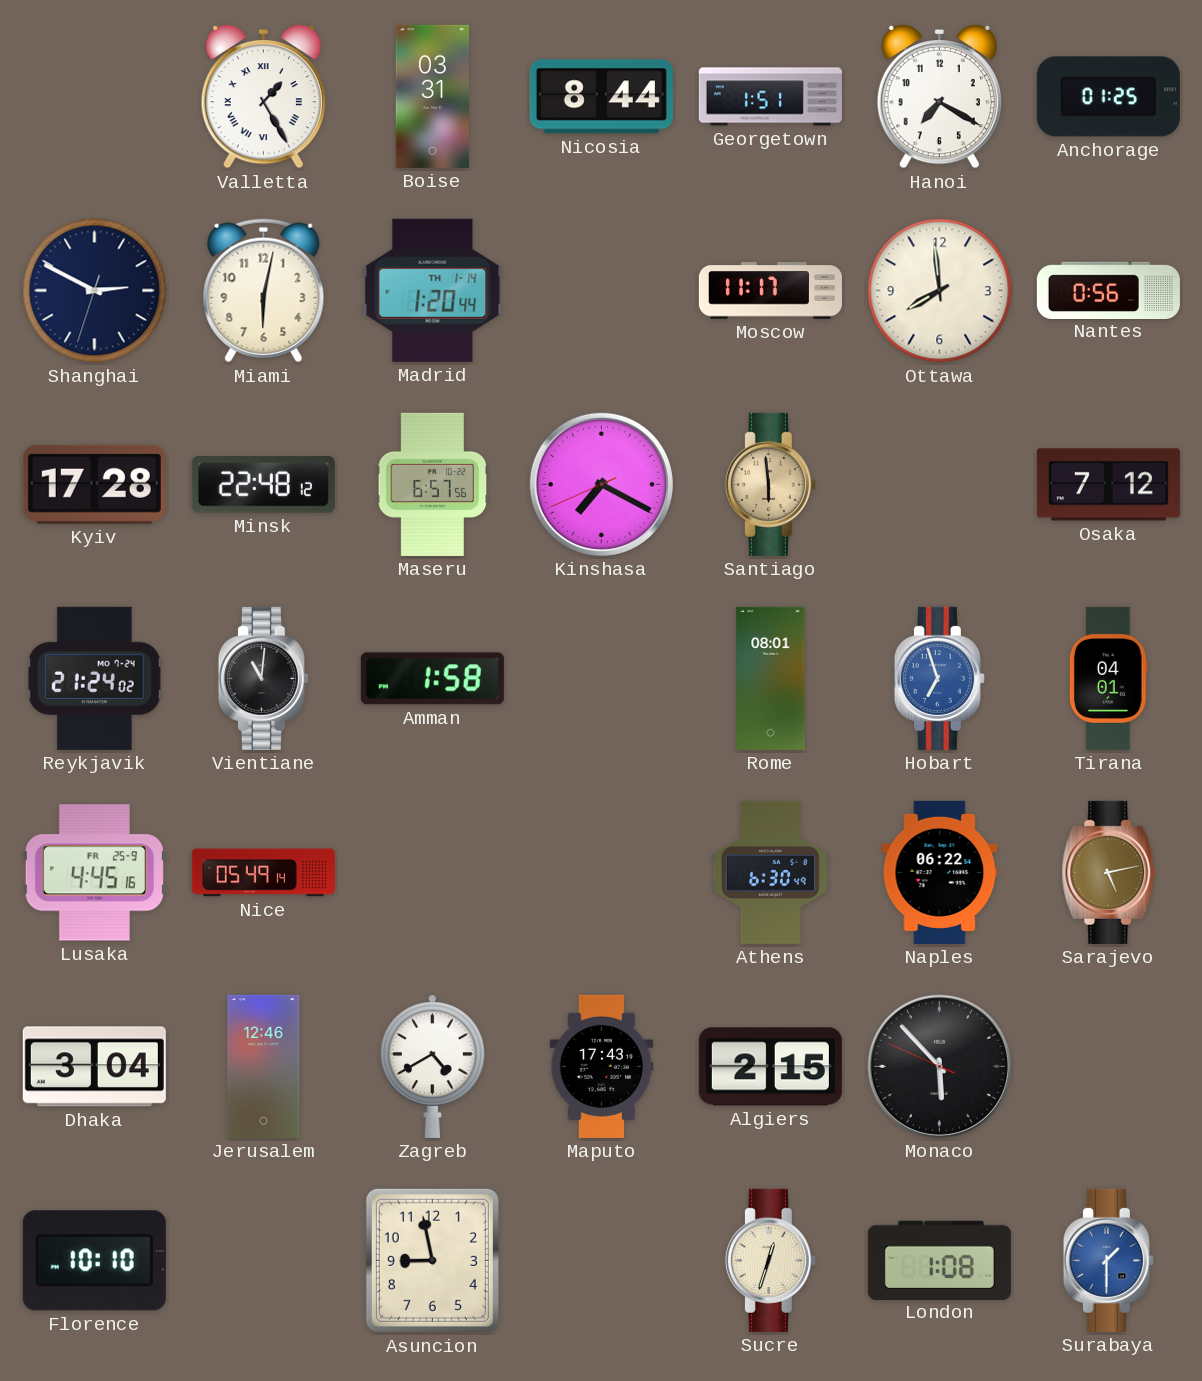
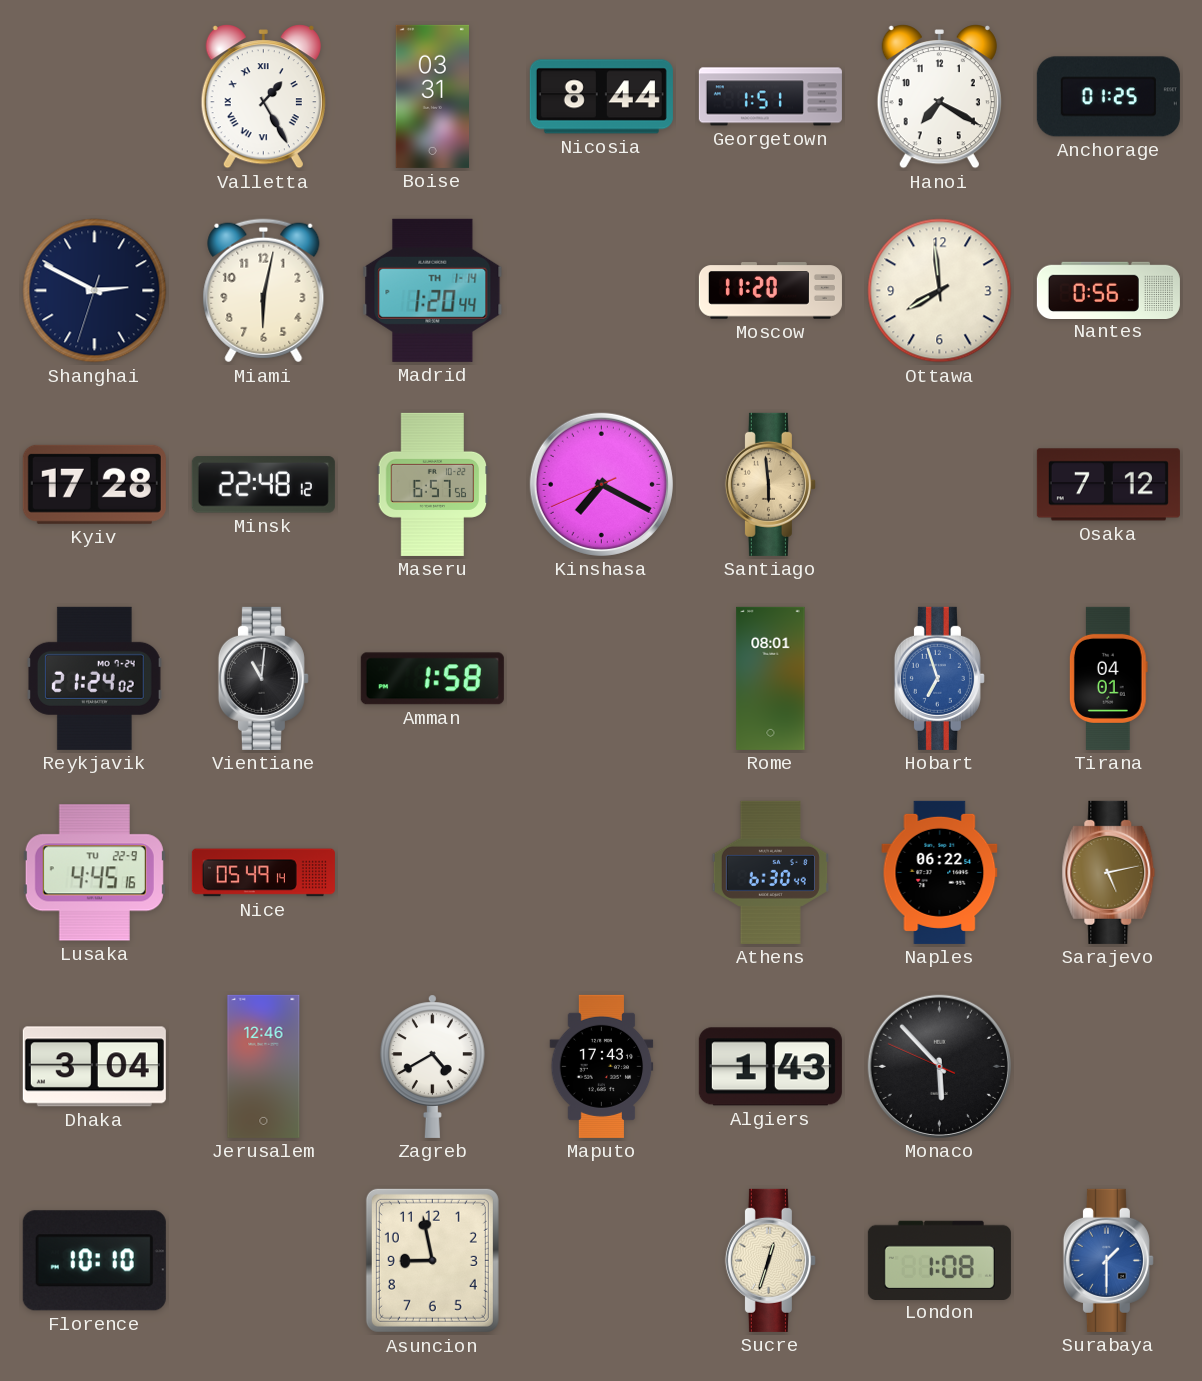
Moscow: 11:17 -> 11:20
Lusaka date: FR 25-9 -> TU 22-9
Algiers: 2:15 -> 1:43
